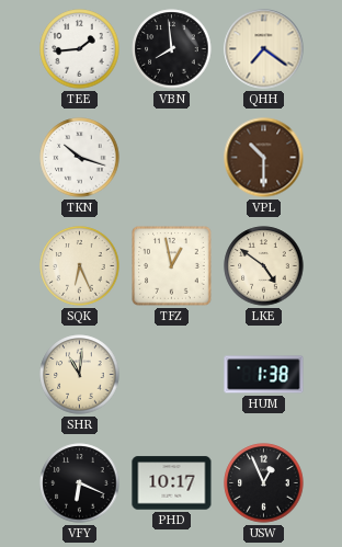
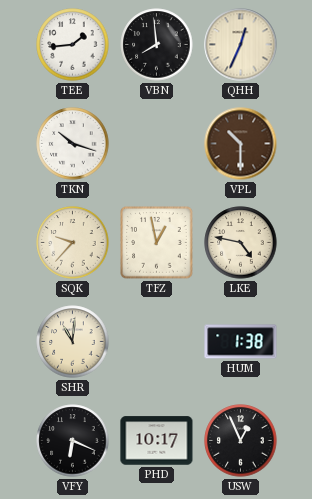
QHH: 7:21 -> 12:34
SQK: 6:26 -> 9:37
LKE: 4:51 -> 4:47
